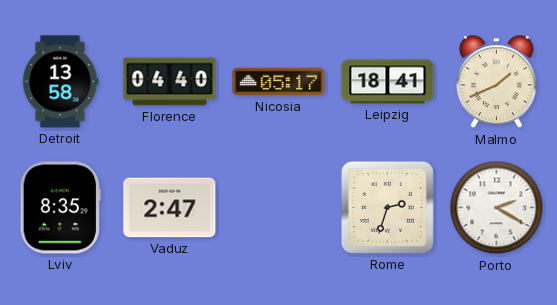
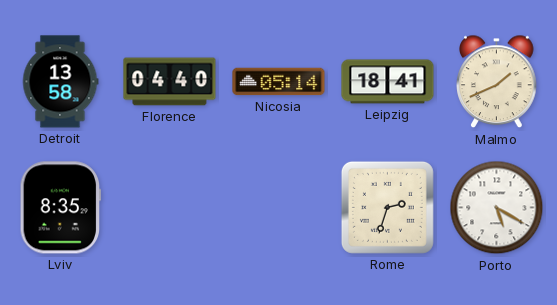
Nicosia: 05:17 -> 05:14
Vaduz: 2:47 -> none
Porto: 2:20 -> 5:20
